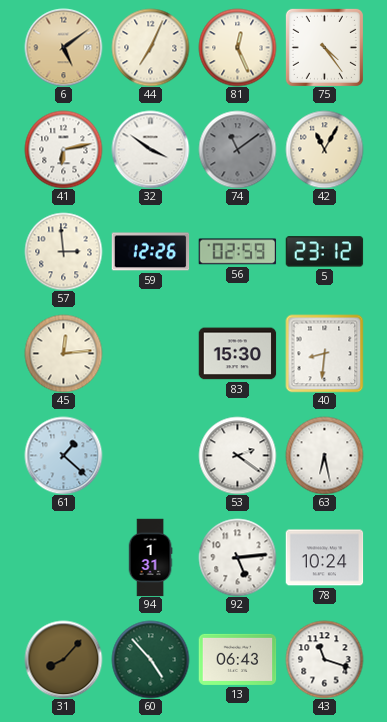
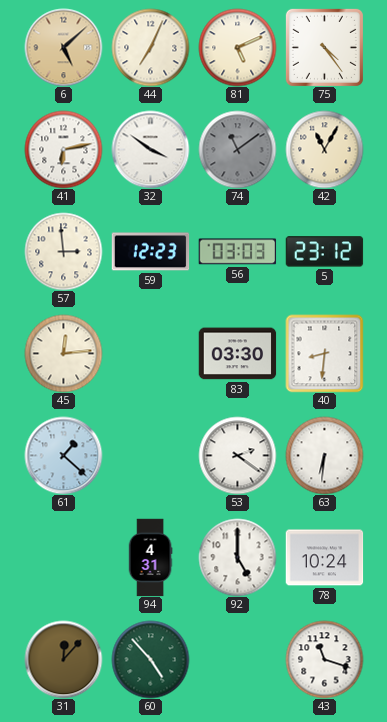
6: 5:09 -> 5:08
81: 12:26 -> 5:11
59: 12:26 -> 12:23
56: 02:59 -> 03:03
83: 15:30 -> 03:30
63: 6:28 -> 6:31
94: 1:31 -> 4:31
92: 5:14 -> 5:00
31: 8:07 -> 12:07
13: 06:43 -> none
